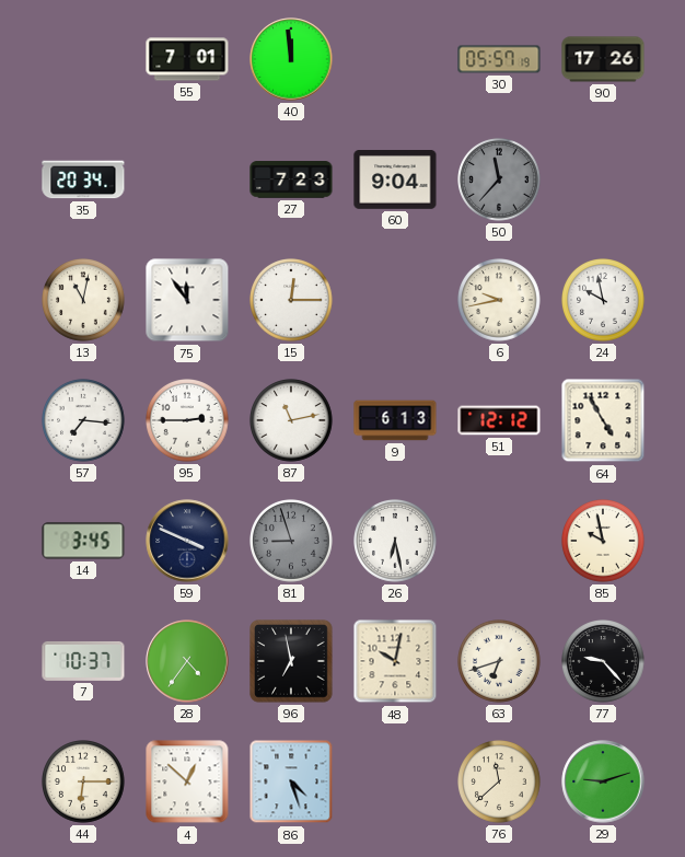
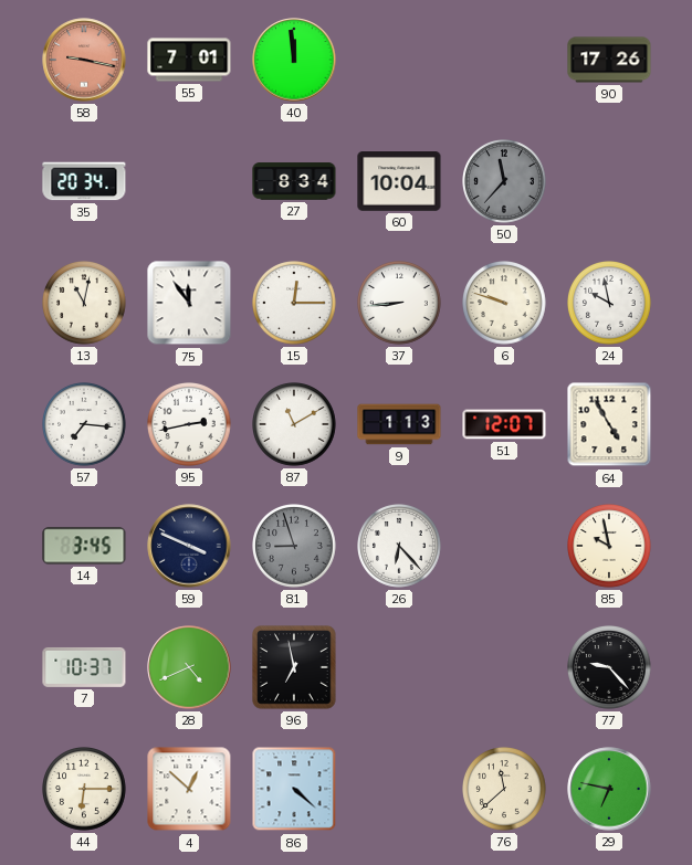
58: none -> 9:17
30: 05:57 -> none
27: 7:23 -> 8:34
60: 9:04 -> 10:04
37: none -> 8:44
6: 9:43 -> 9:48
95: 2:45 -> 2:43
87: 11:13 -> 11:10
9: 6:13 -> 1:13
51: 12:12 -> 12:07
26: 6:28 -> 6:23
28: 4:36 -> 4:41
48: 10:02 -> none
63: 6:42 -> none
86: 4:27 -> 4:22
29: 9:12 -> 6:47
